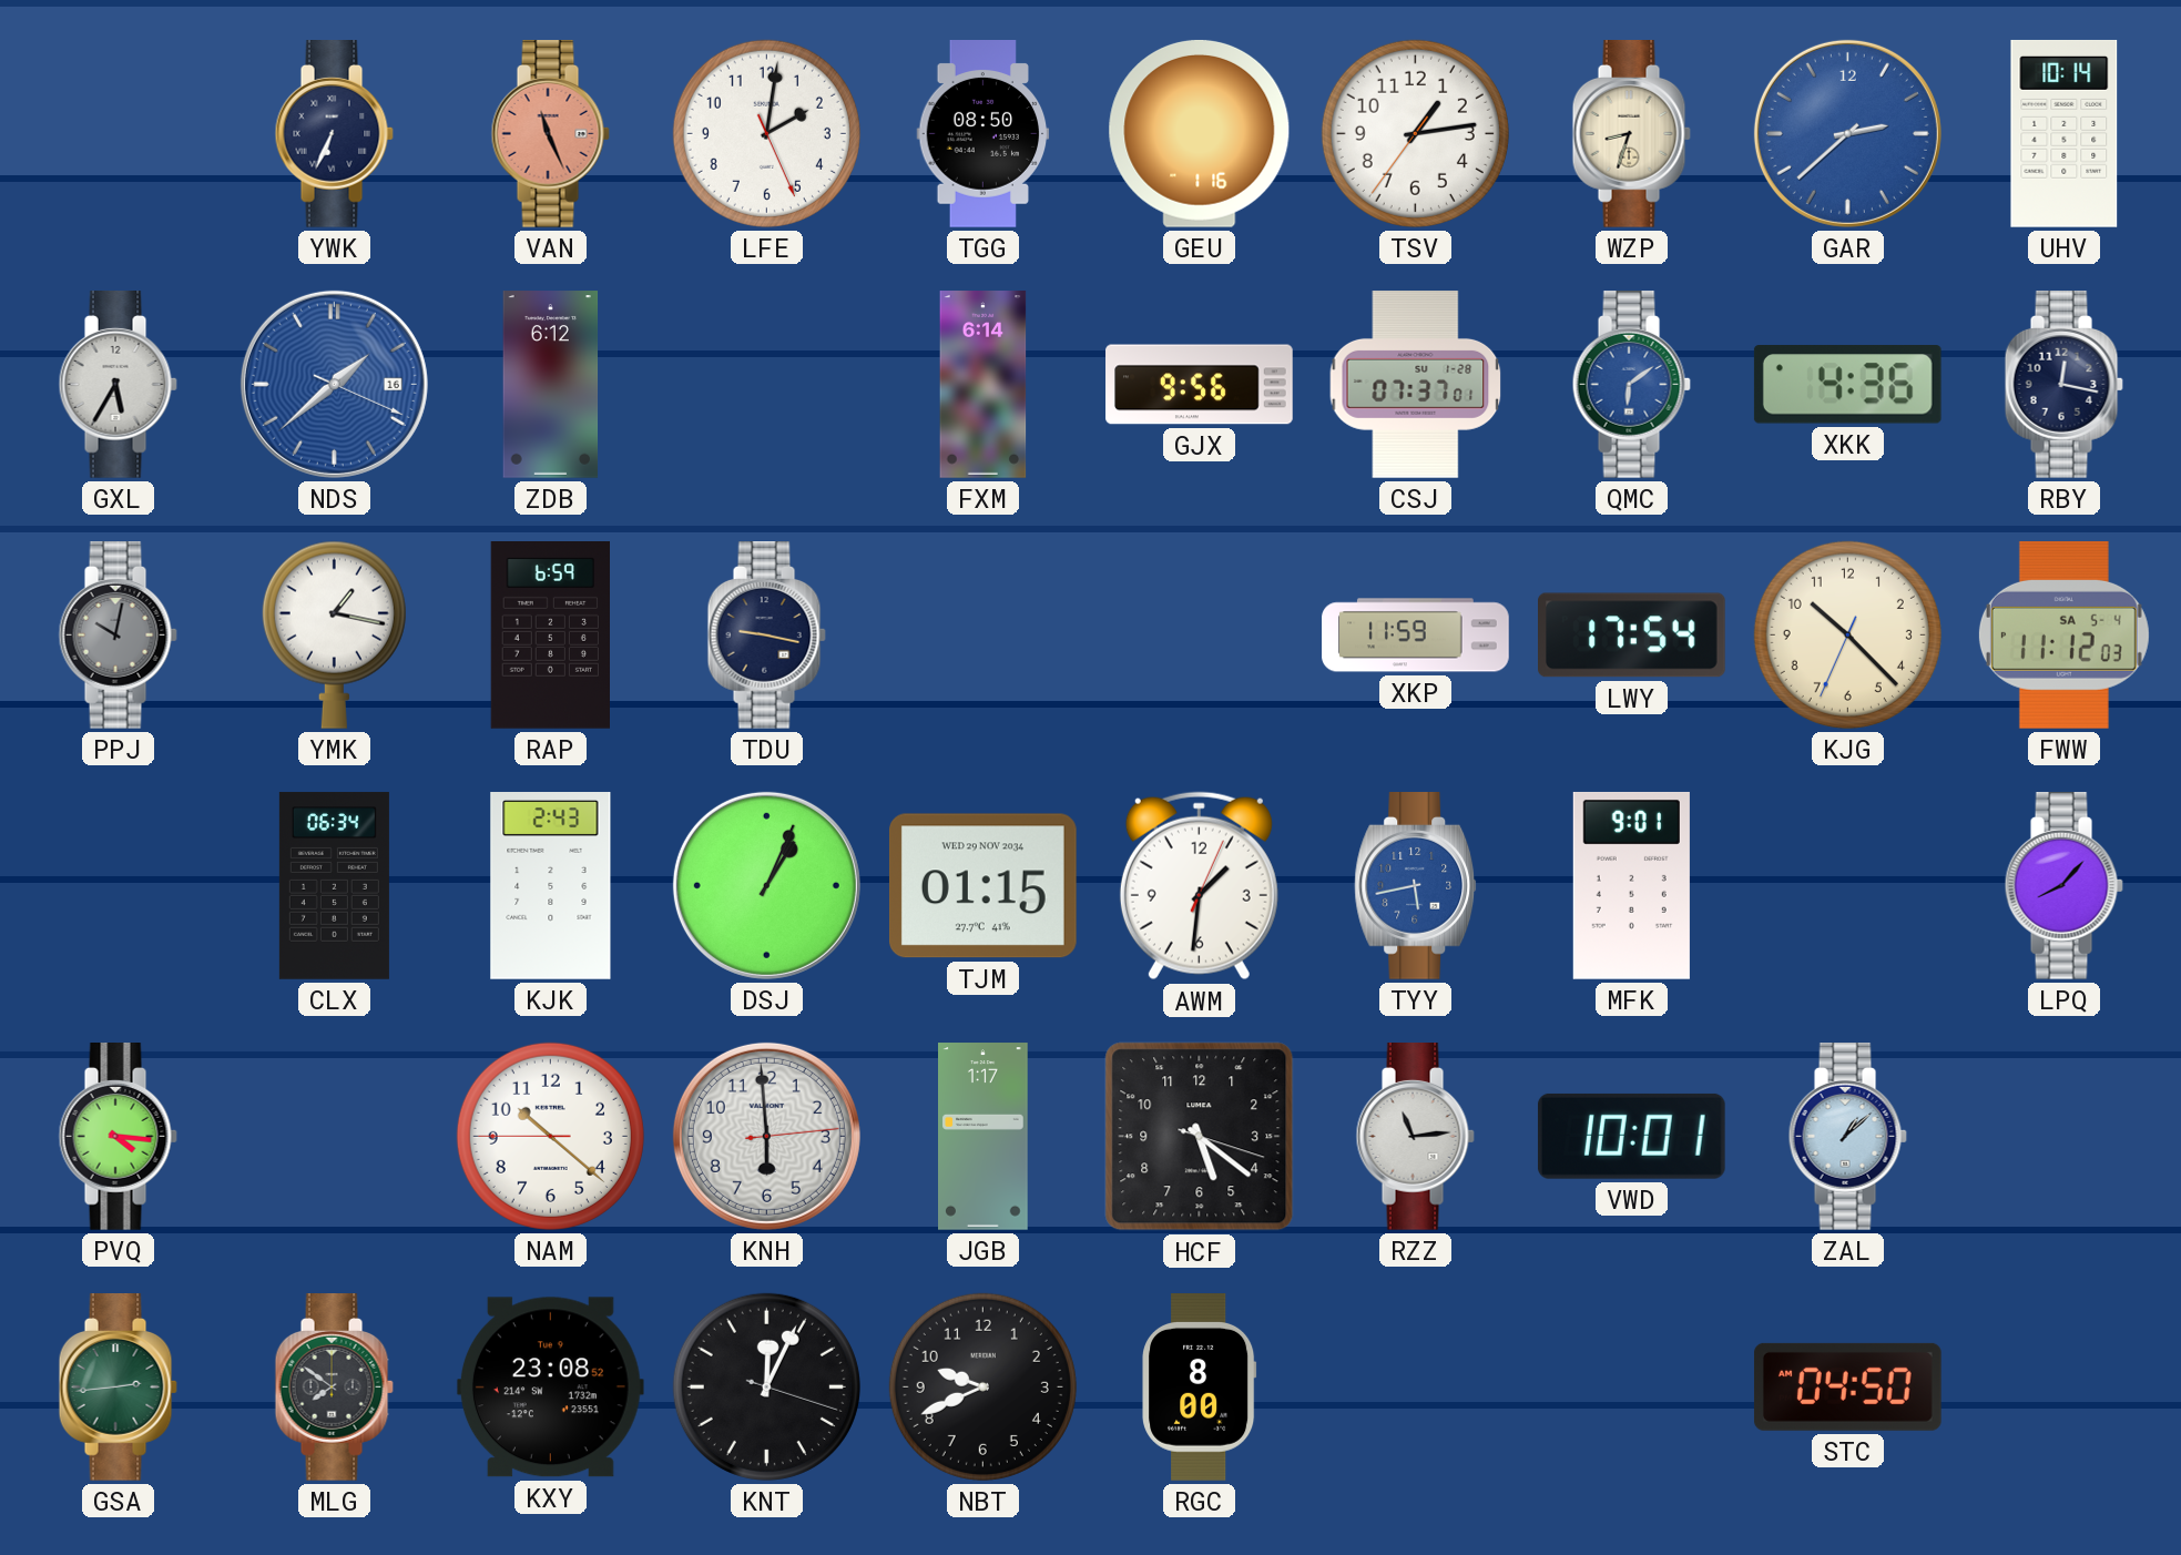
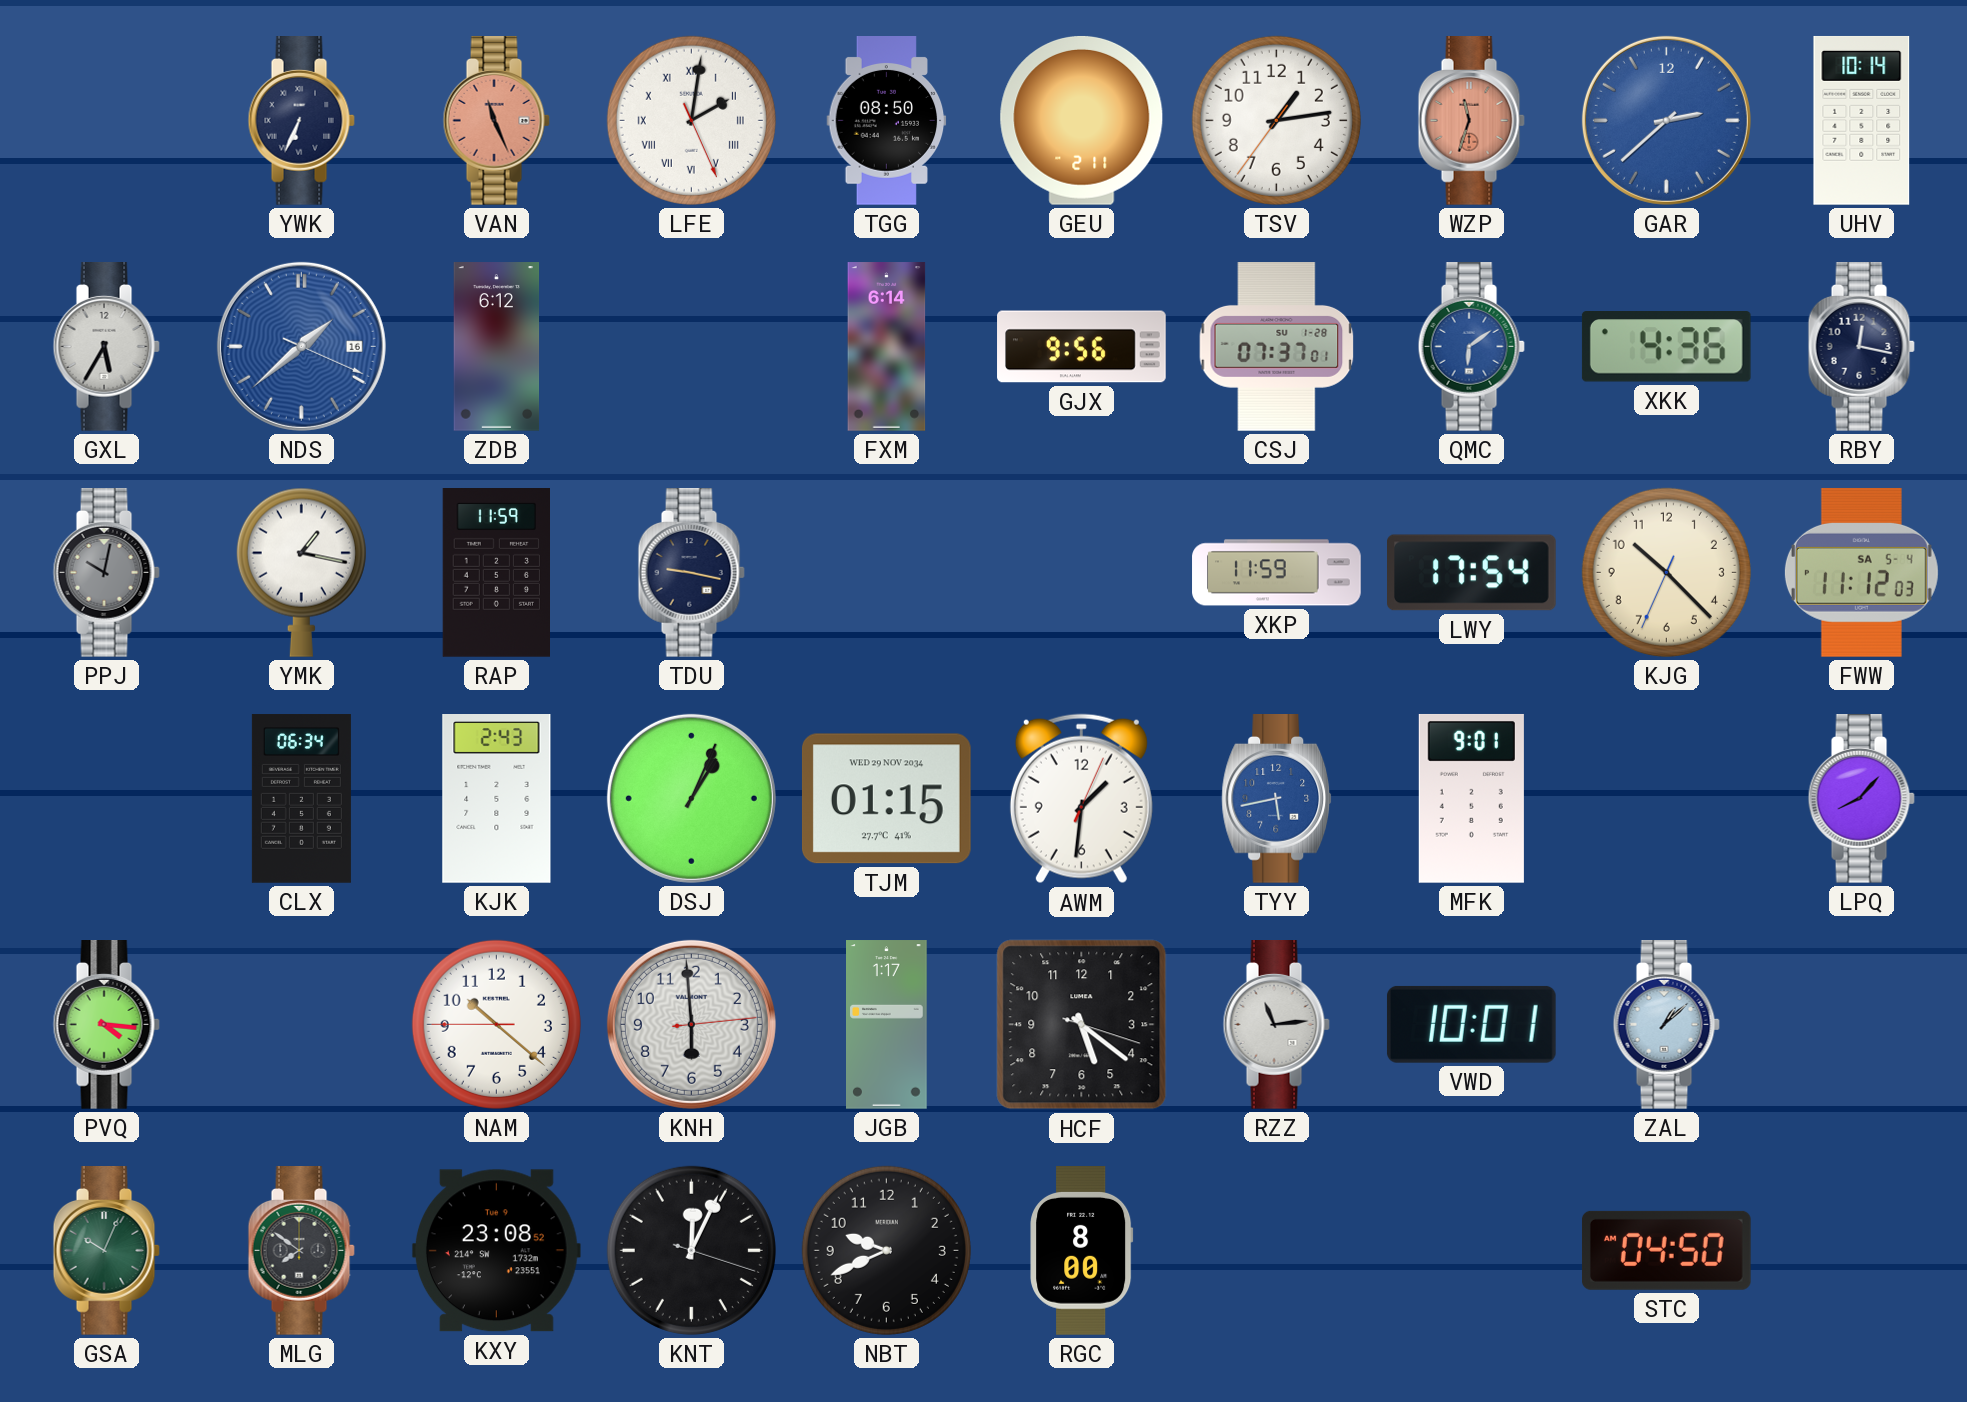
LFE numerals: Arabic -> Roman
GEU: 1:16 -> 2:11
WZP: 8:33 -> 11:33
WZP dial: cream -> salmon
RAP: 6:59 -> 11:59
GSA: 2:44 -> 10:04
